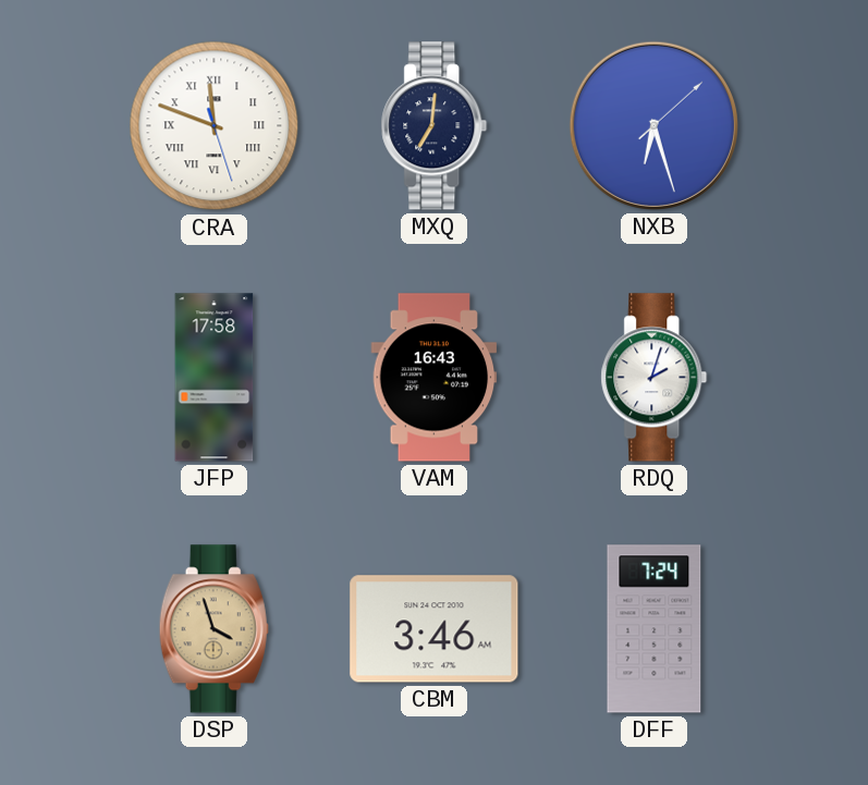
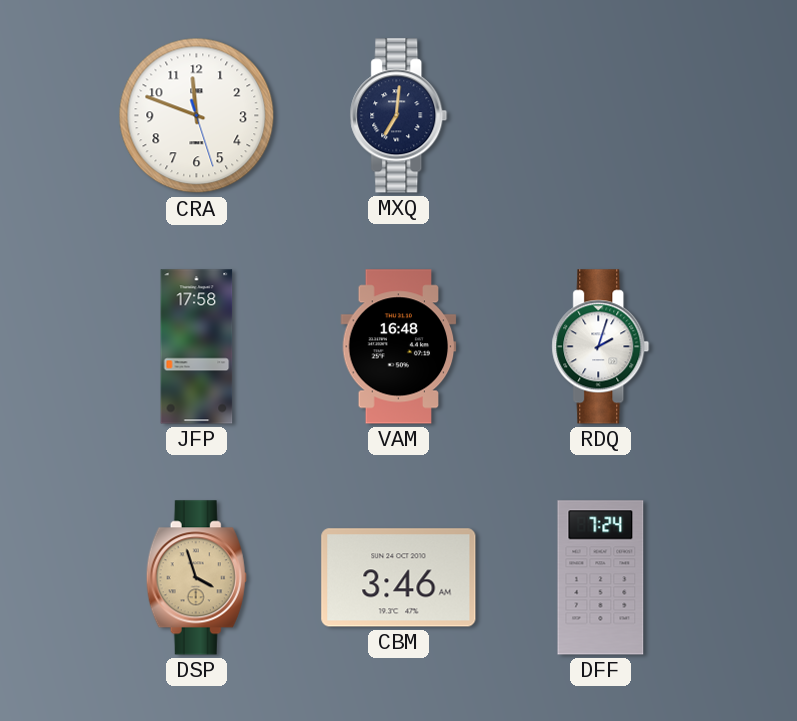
CRA numerals: Roman -> Arabic
NXB: 6:27 -> none
VAM: 16:43 -> 16:48
